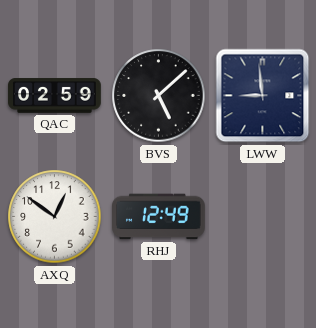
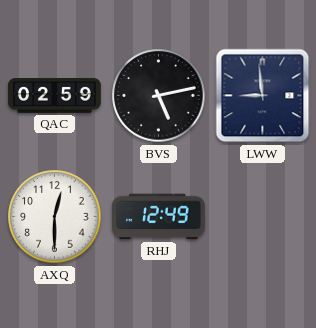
BVS: 5:08 -> 5:13
AXQ: 12:51 -> 12:30
